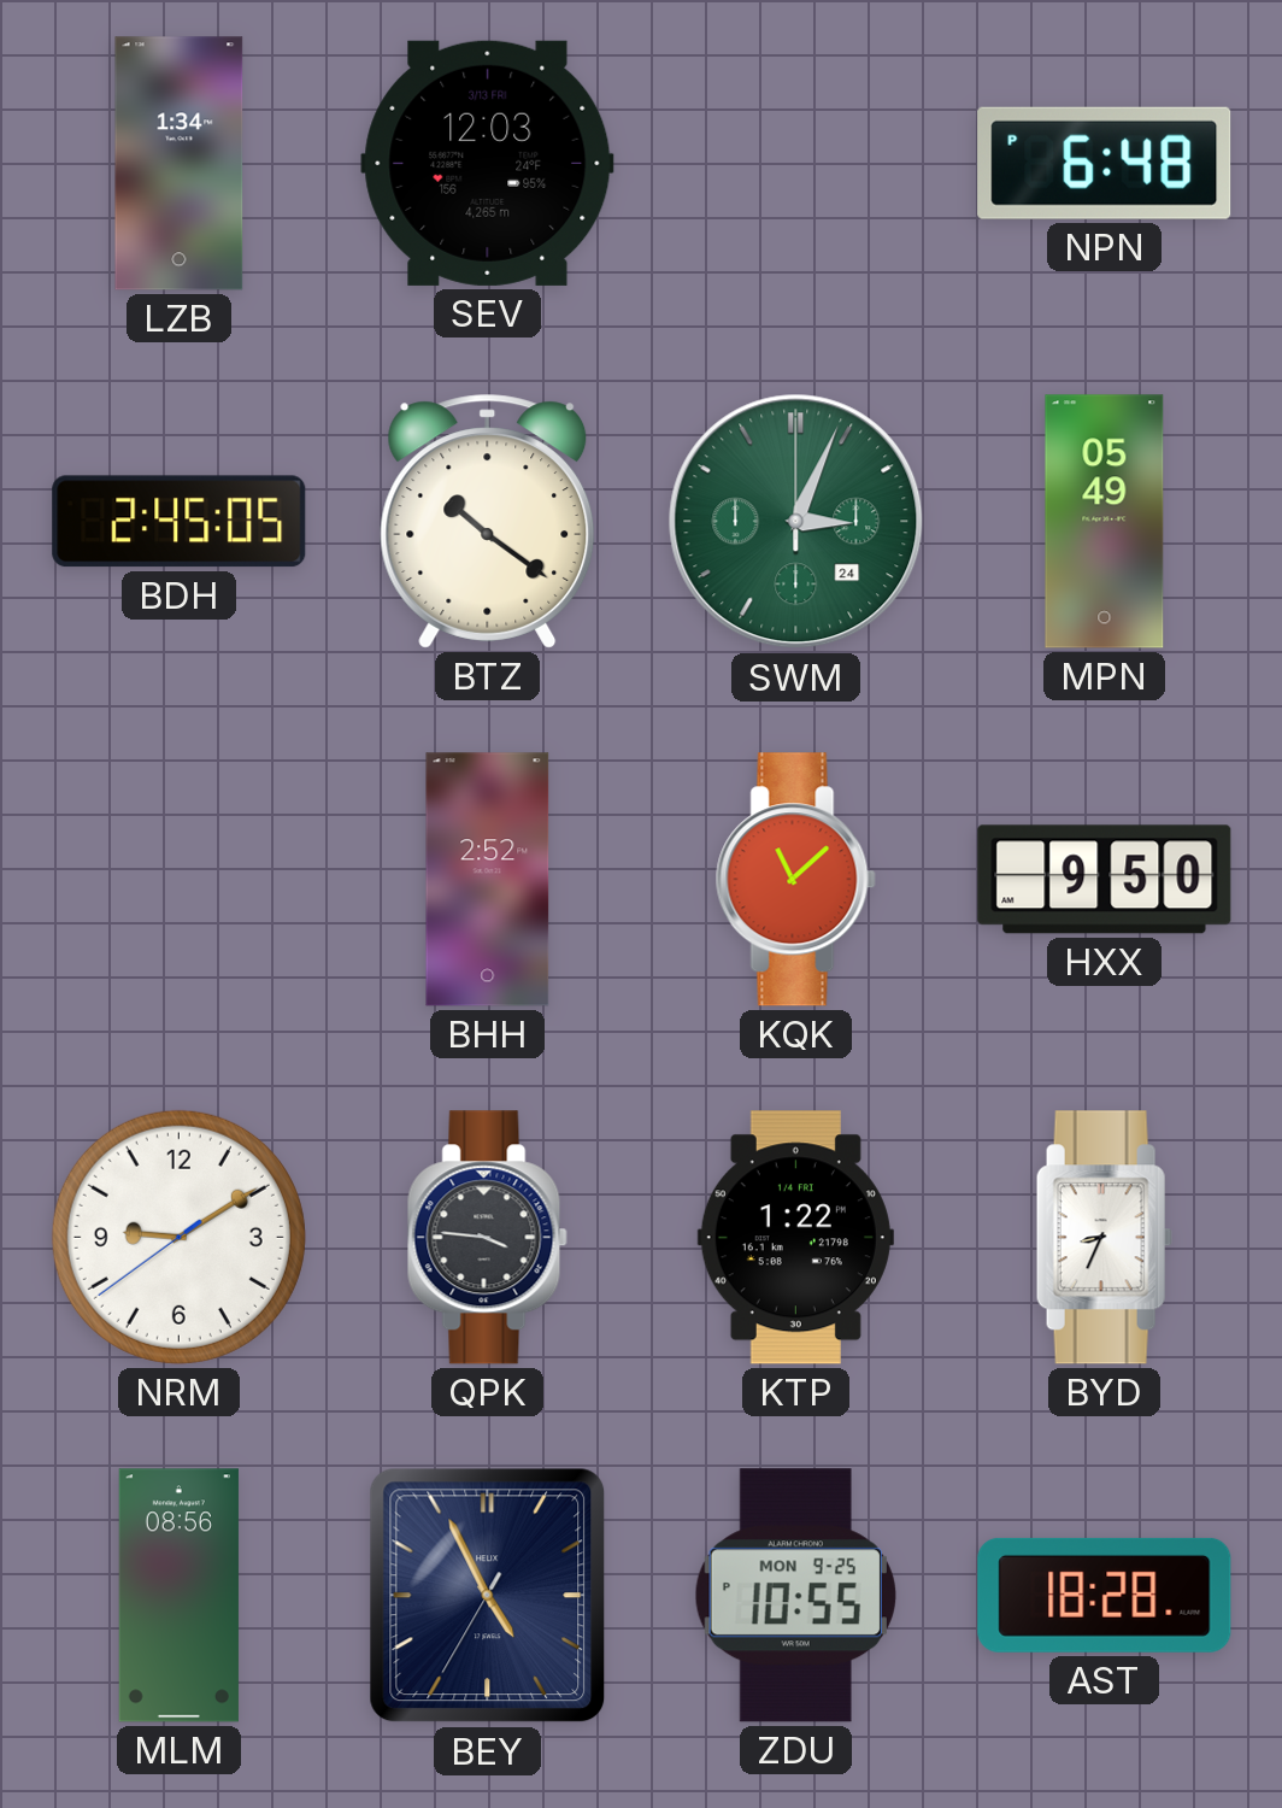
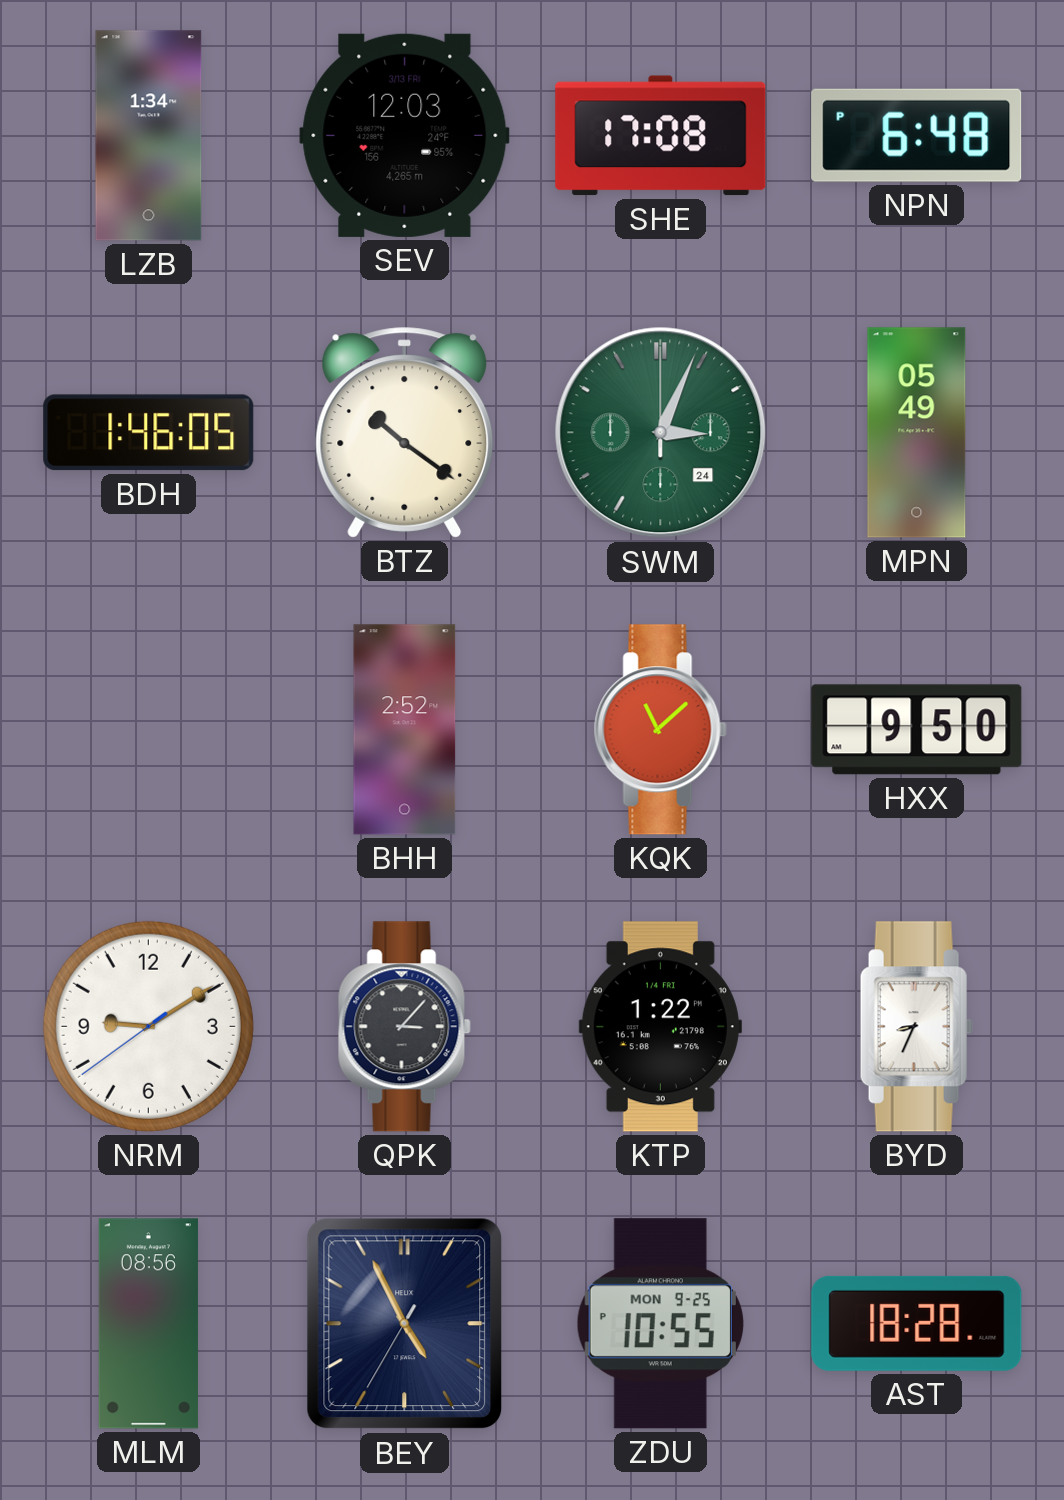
SHE: none -> 17:08
BDH: 2:45 -> 1:46
QPK: 3:46 -> 3:07
